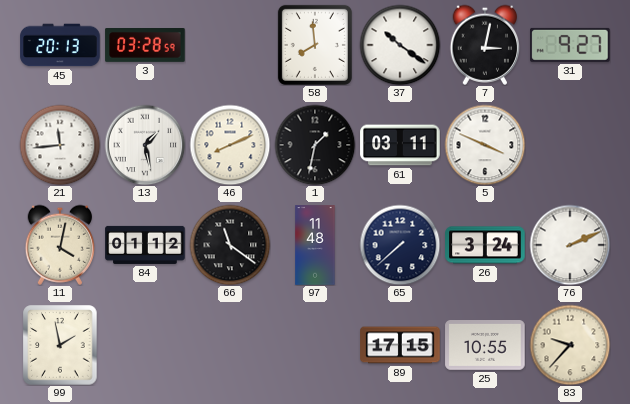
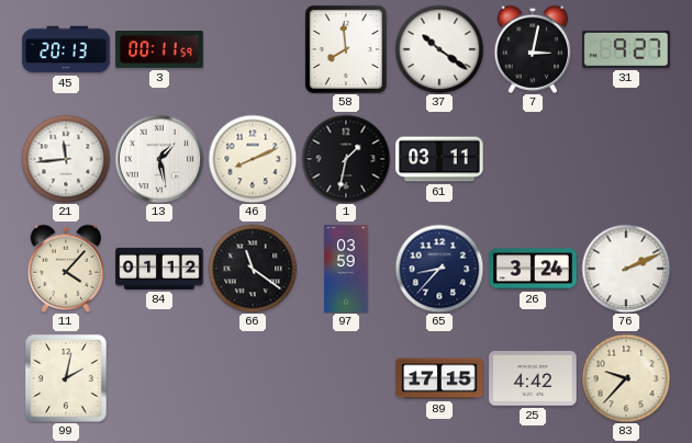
3: 03:28 -> 00:11
5: 3:49 -> none
11: 4:02 -> 4:07
97: 11:48 -> 03:59
65: 7:38 -> 8:37
99: 1:58 -> 2:02
25: 10:55 -> 4:42
